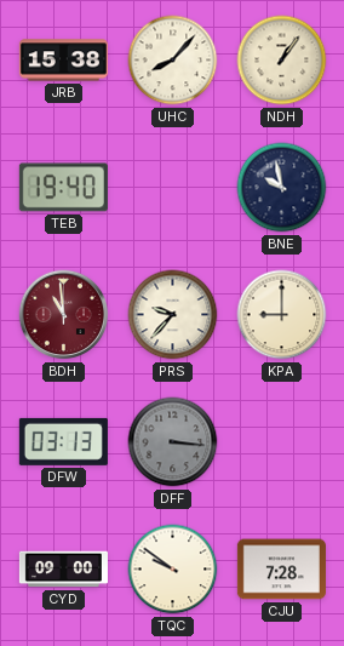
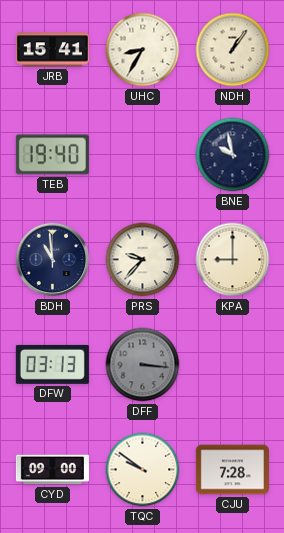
JRB: 15:38 -> 15:41
UHC: 8:07 -> 8:35
BDH dial: burgundy -> navy
